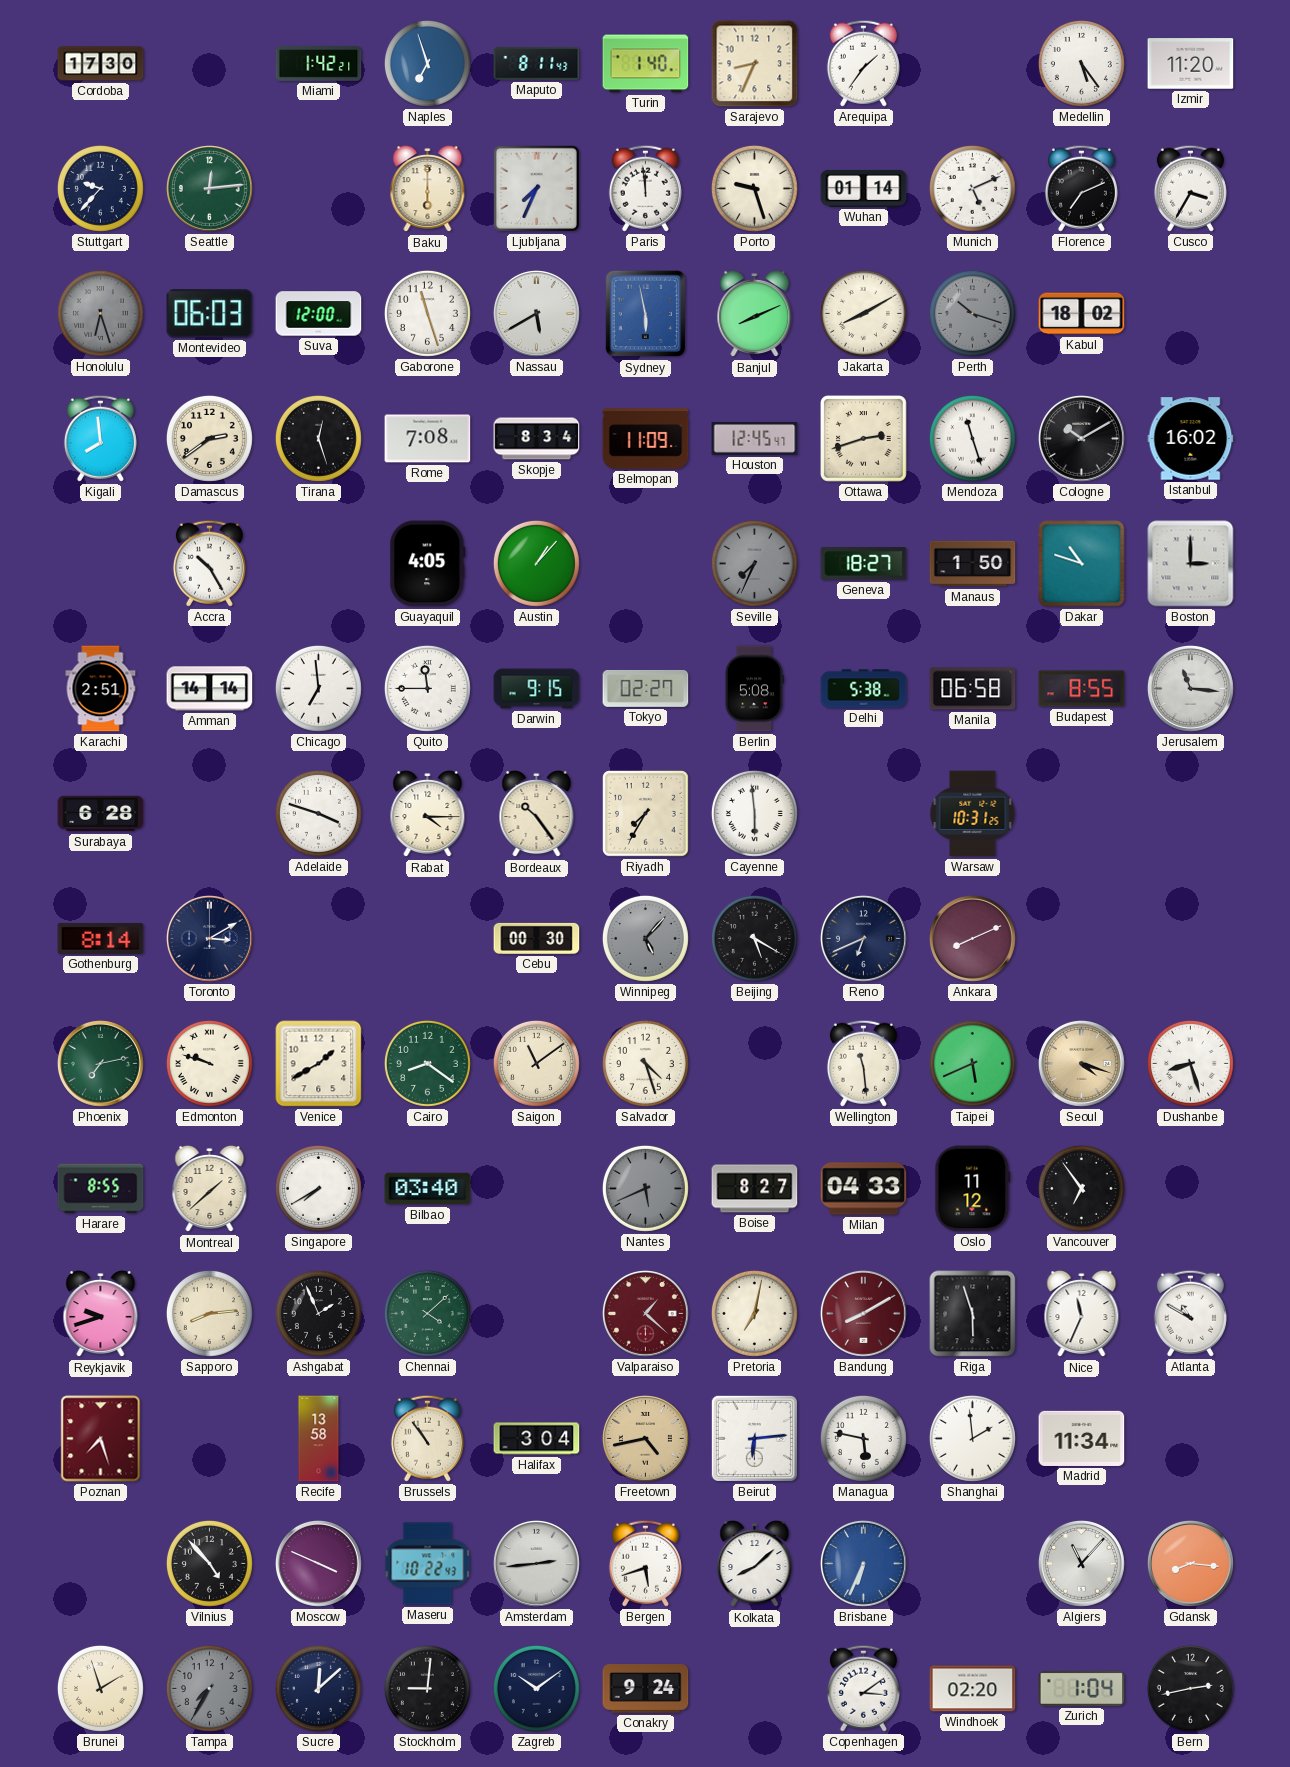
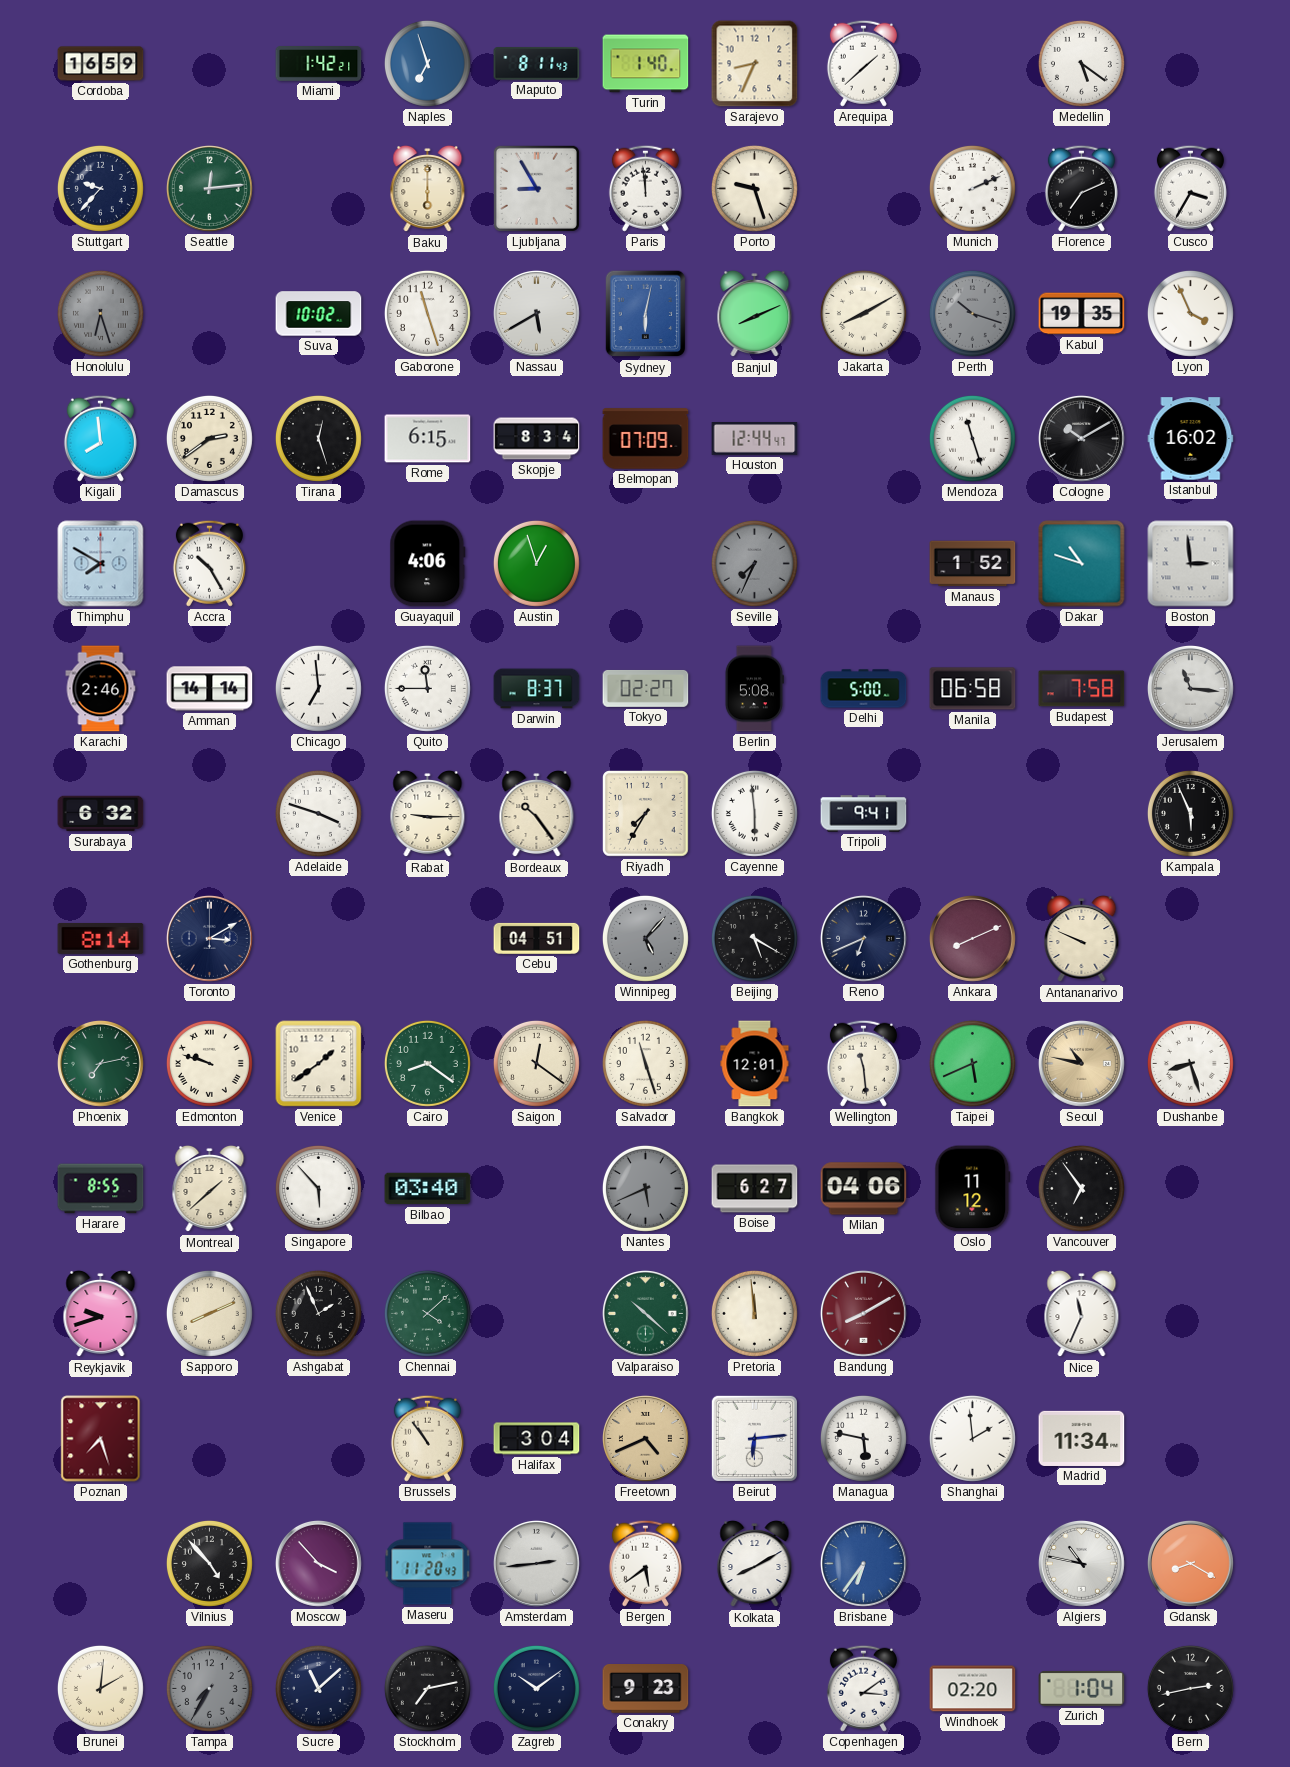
Cordoba: 17:30 -> 16:59
Arequipa: 1:36 -> 1:38
Medellin: 5:24 -> 5:21
Izmir: 11:20 -> none
Ljubljana: 7:34 -> 8:55
Wuhan: 01:14 -> none
Munich: 5:11 -> 2:11
Montevideo: 06:03 -> none
Suva: 12:00 -> 10:02
Sydney: 5:58 -> 6:02
Kabul: 18:02 -> 19:35
Lyon: none -> 3:56
Rome: 7:08 -> 6:15
Belmopan: 11:09 -> 07:09
Houston: 12:45 -> 12:44
Ottawa: 2:42 -> none
Thimphu: none -> 7:50
Guayaquil: 4:05 -> 4:06
Austin: 1:07 -> 12:57
Geneva: 18:27 -> none
Manaus: 1:50 -> 1:52
Boston: 3:00 -> 2:59
Karachi: 2:51 -> 2:46
Darwin: 9:15 -> 8:37
Delhi: 5:38 -> 5:00
Budapest: 8:55 -> 7:58
Surabaya: 6:28 -> 6:32
Rabat: 4:15 -> 9:15
Tripoli: none -> 9:41
Warsaw: 10:31 -> none
Kampala: none -> 5:56
Cebu: 00:30 -> 04:51
Antananarivo: none -> 9:49
Venice: 1:40 -> 1:39
Saigon: 11:09 -> 12:21
Salvador: 4:27 -> 11:27
Bangkok: none -> 12:01
Seoul: 4:18 -> 10:47
Singapore: 7:40 -> 5:53
Boise: 8:27 -> 6:27
Milan: 04:33 -> 04:06
Sapporo: 8:14 -> 8:11
Valparaiso: 1:22 -> 10:22
Valparaiso dial: burgundy -> green
Pretoria: 7:02 -> 11:59
Riga: 5:57 -> none
Atlanta: 10:50 -> none
Recife: 13:58 -> none
Freetown: 4:43 -> 4:41
Moscow: 3:49 -> 3:53
Maseru: 10:22 -> 11:20
Bergen: 5:42 -> 5:39
Kolkata: 8:08 -> 8:10
Brisbane: 6:34 -> 6:36
Algiers: 11:07 -> 10:47
Gdansk: 8:16 -> 8:20
Brunei: 1:57 -> 2:01
Sucre: 12:08 -> 11:08
Stockholm: 9:01 -> 7:13
Conakry: 9:24 -> 9:23
